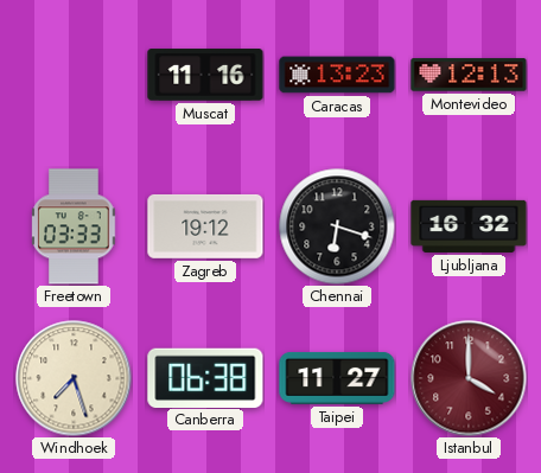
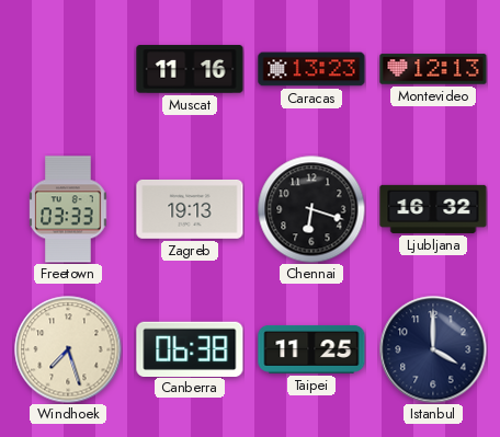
Zagreb: 19:12 -> 19:13
Taipei: 11:27 -> 11:25
Istanbul dial: burgundy -> navy
